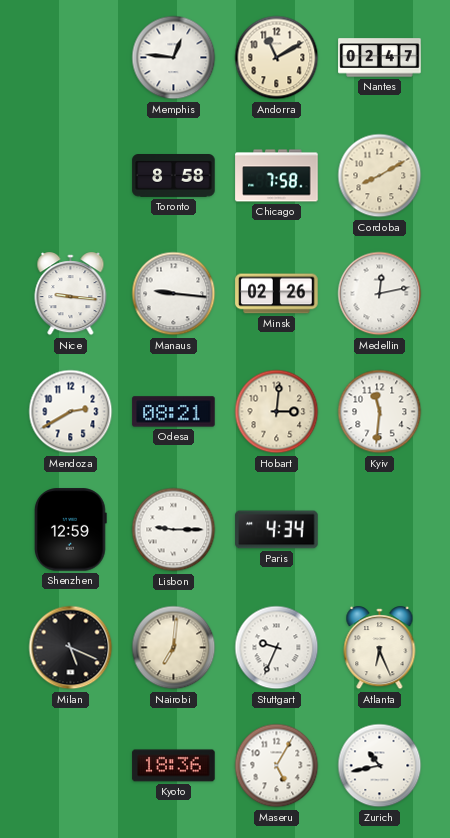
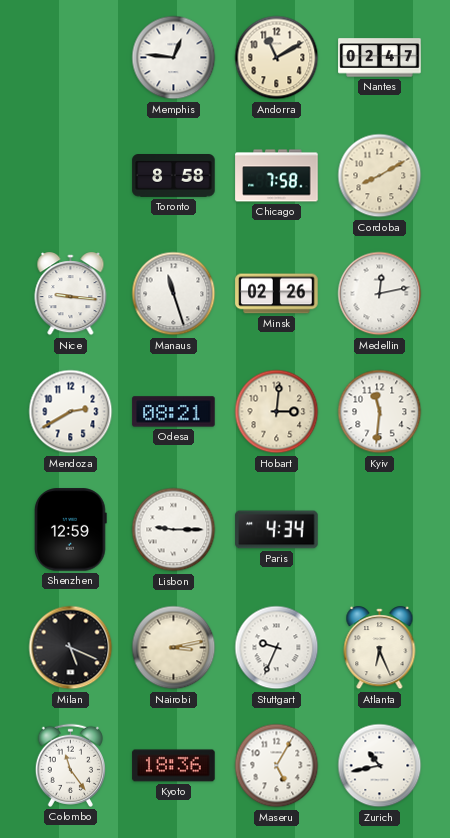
Manaus: 9:16 -> 11:27
Nairobi: 7:01 -> 3:13
Colombo: none -> 11:24
